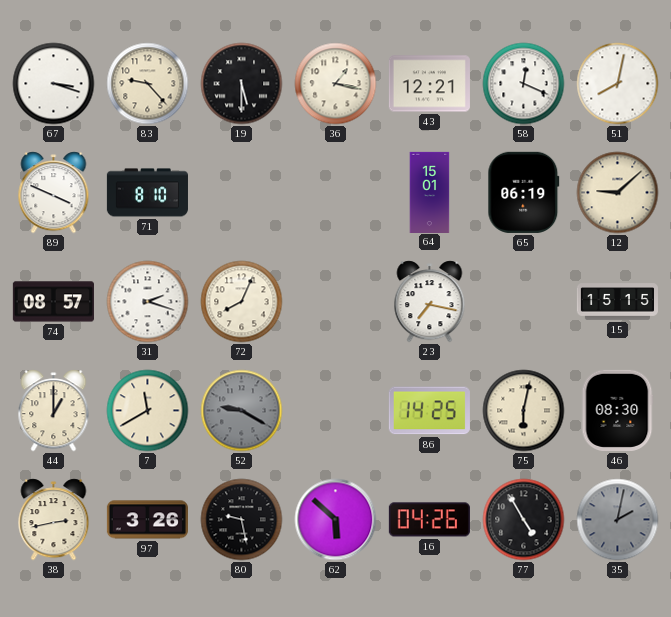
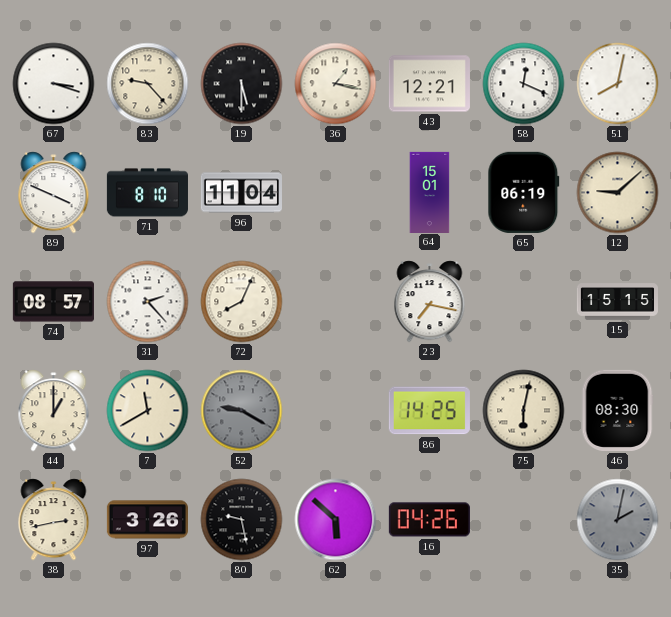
96: none -> 11:04
31: 2:18 -> 2:23
77: 4:55 -> none
